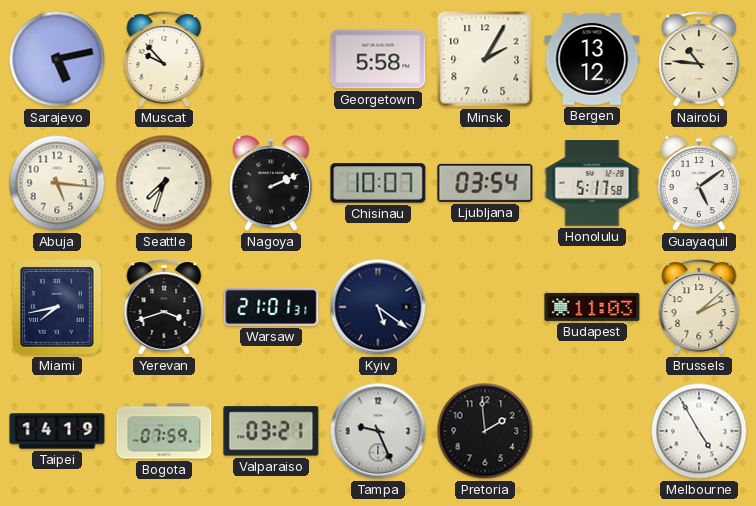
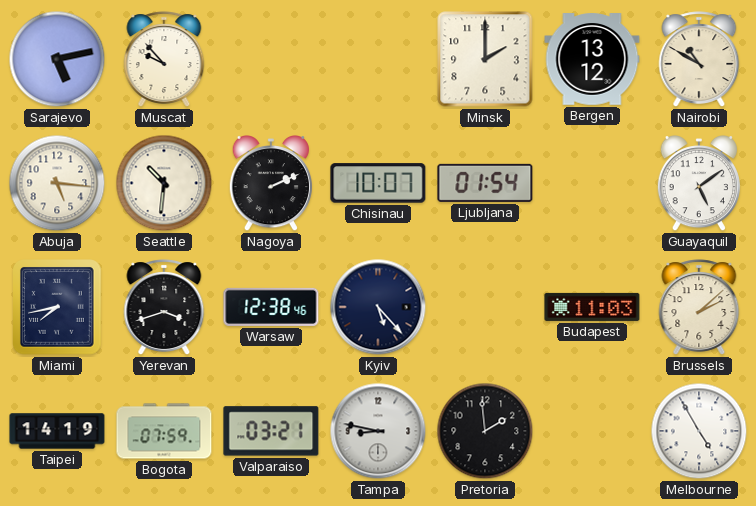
Georgetown: 5:58 -> none
Minsk: 2:05 -> 2:00
Nairobi: 10:46 -> 10:50
Seattle: 7:33 -> 10:31
Ljubljana: 03:54 -> 01:54
Honolulu: 5:17 -> none
Warsaw: 21:01 -> 12:38
Kyiv: 5:21 -> 5:23
Tampa: 9:26 -> 8:47
